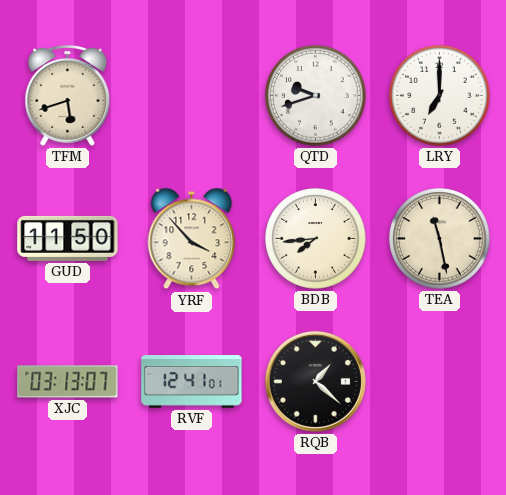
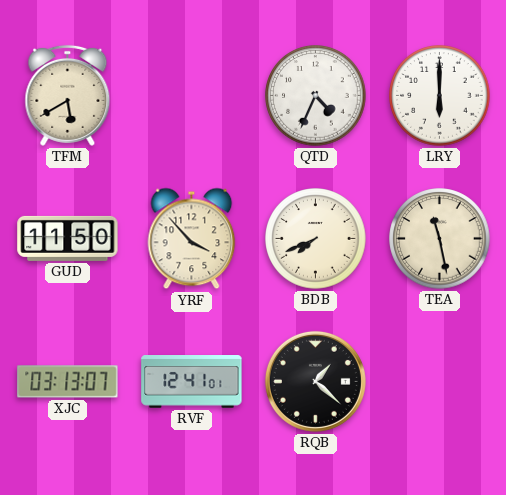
TFM: 5:42 -> 5:40
QTD: 9:42 -> 4:34
LRY: 7:00 -> 6:00
BDB: 7:44 -> 7:41
